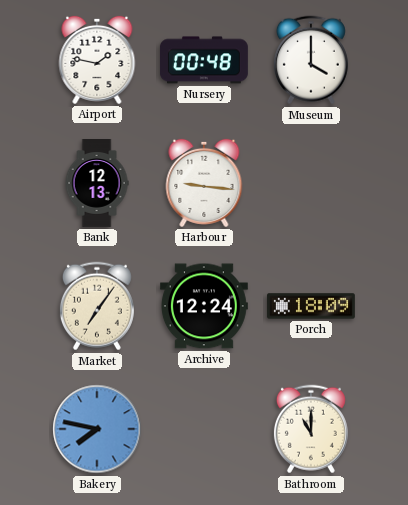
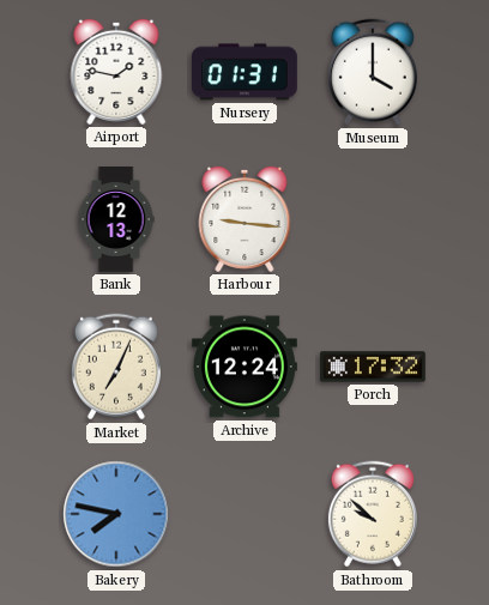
Nursery: 00:48 -> 01:31
Market: 7:06 -> 7:04
Porch: 18:09 -> 17:32
Bathroom: 11:00 -> 9:52
